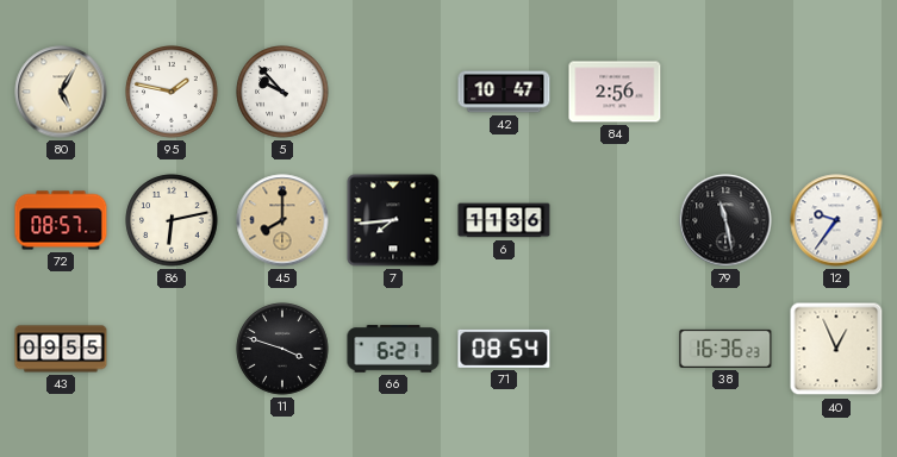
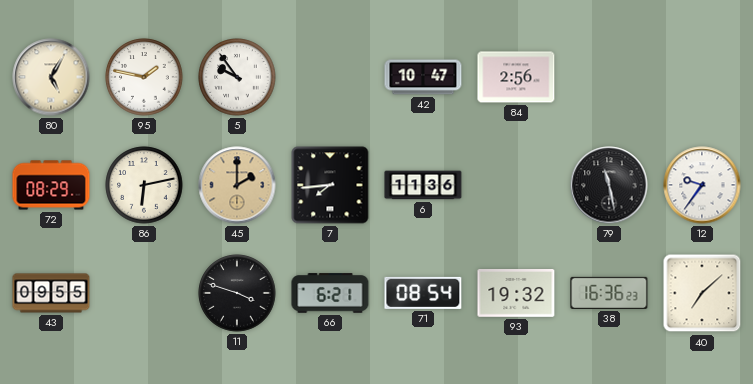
5: 9:53 -> 9:54
72: 08:57 -> 08:29
45: 8:00 -> 2:00
93: none -> 19:32
40: 12:56 -> 7:08
